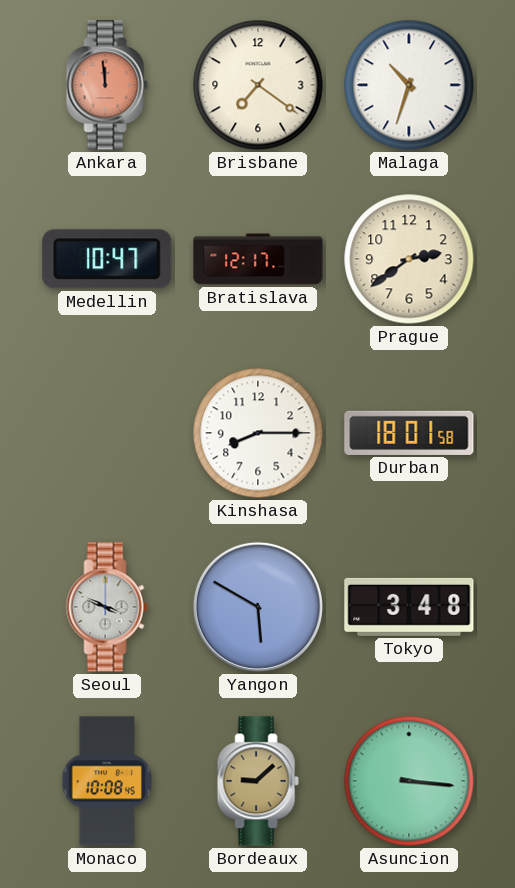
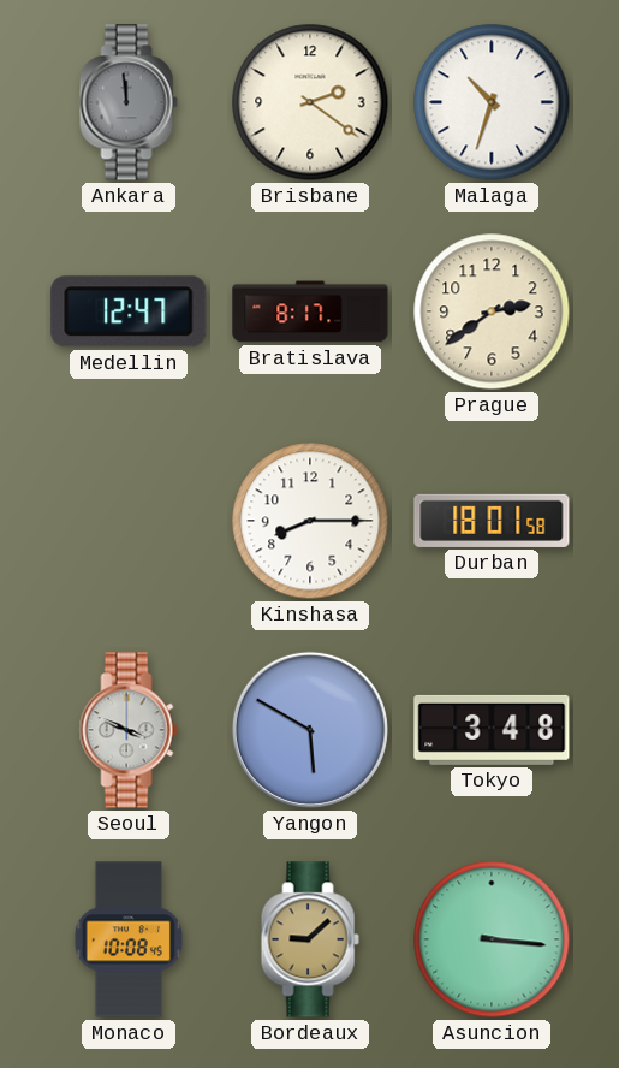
Ankara dial: salmon -> grey
Brisbane: 7:21 -> 2:21
Medellin: 10:47 -> 12:47
Bratislava: 12:17 -> 8:17
